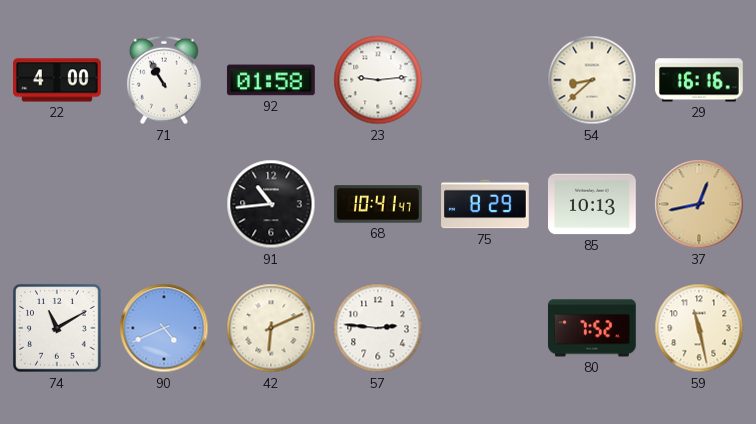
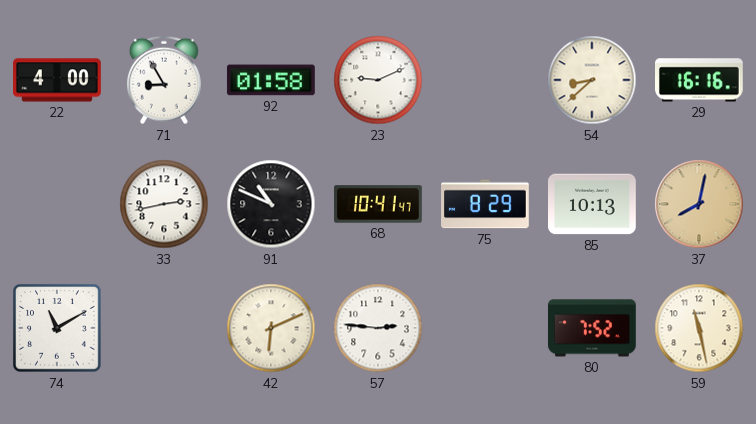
71: 10:55 -> 8:55
23: 9:14 -> 9:11
33: none -> 2:43
91: 10:44 -> 10:49
37: 12:43 -> 8:02
90: 4:41 -> none
